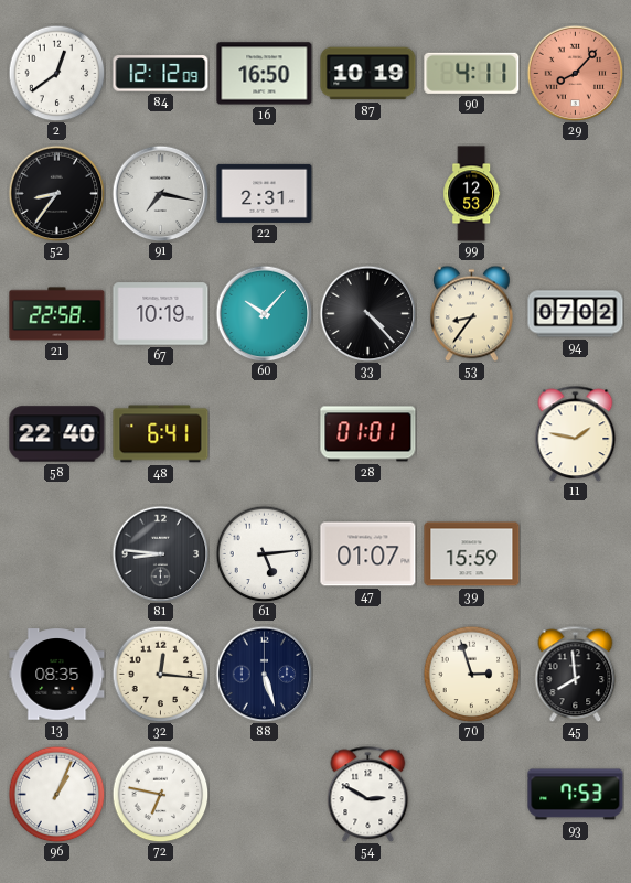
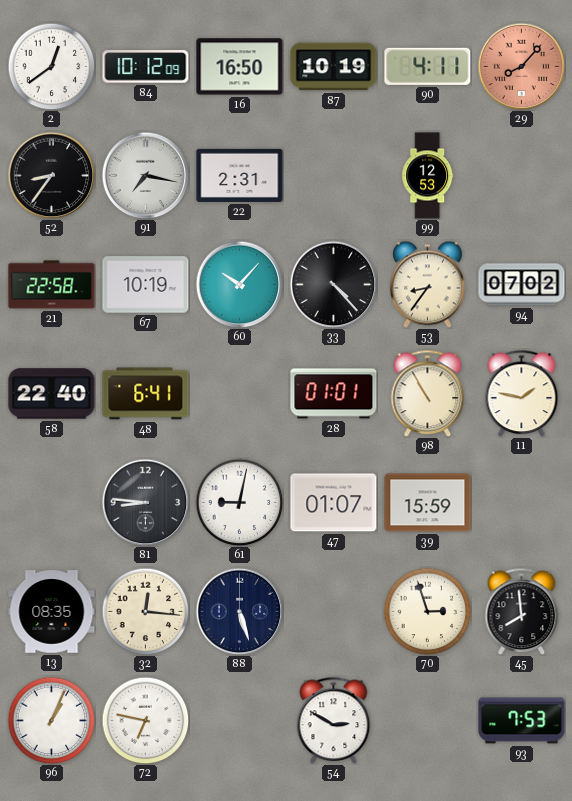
84: 12:12 -> 10:12
98: none -> 10:55
61: 5:14 -> 9:02
